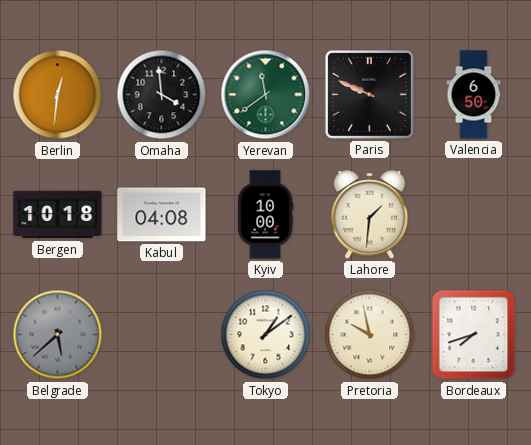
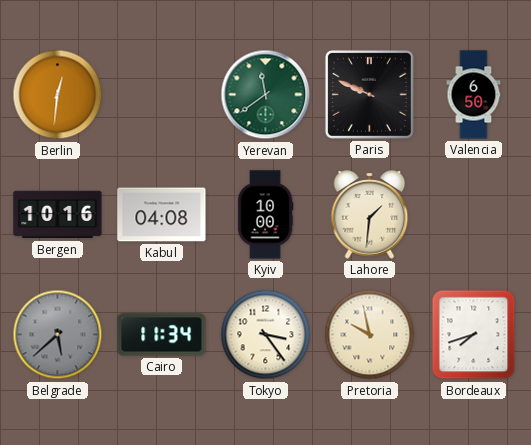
Omaha: 3:59 -> none
Bergen: 10:18 -> 10:16
Cairo: none -> 11:34
Tokyo: 1:09 -> 3:24
